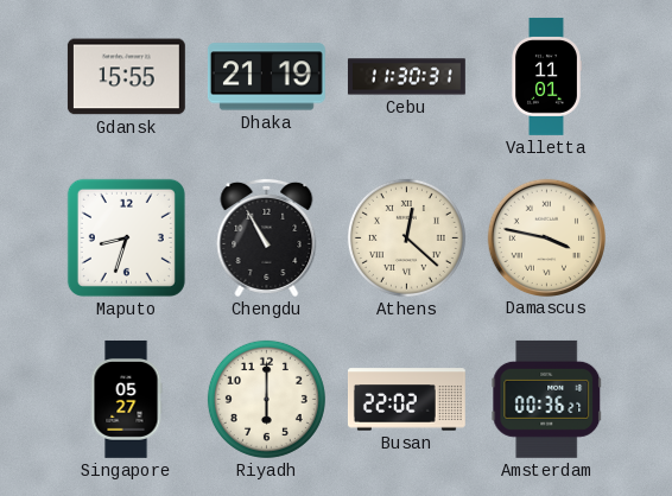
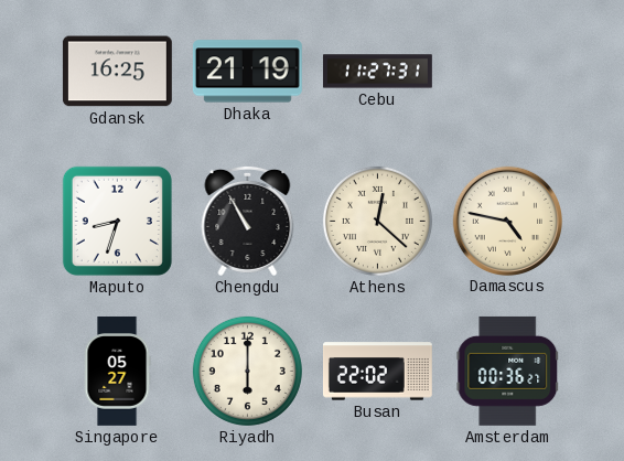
Gdansk: 15:55 -> 16:25
Cebu: 11:30 -> 11:27
Valletta: 11:01 -> none
Damascus: 3:47 -> 4:47
